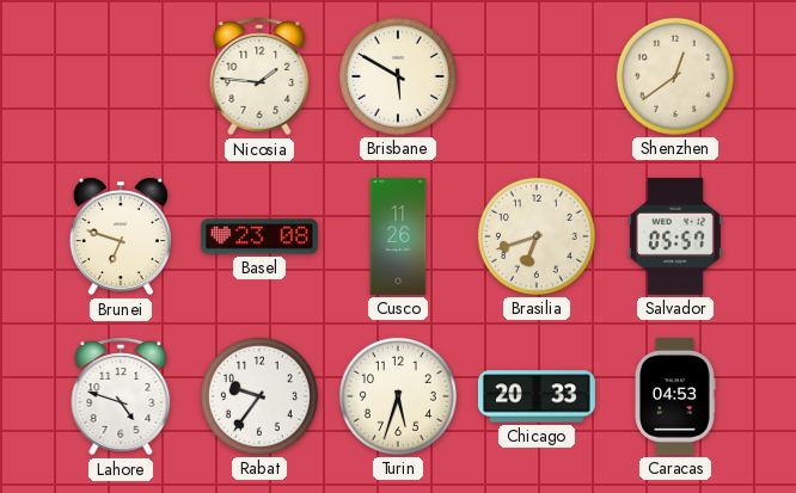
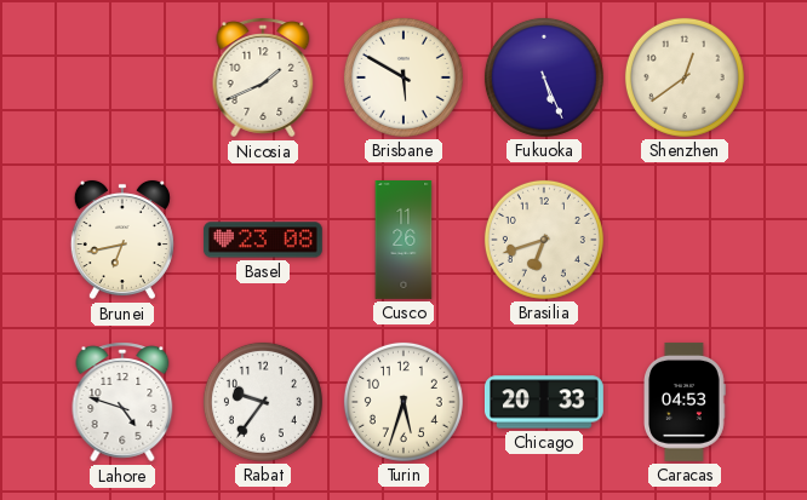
Nicosia: 1:46 -> 1:41
Fukuoka: none -> 5:26
Brunei: 6:48 -> 6:43
Salvador: 05:57 -> none
